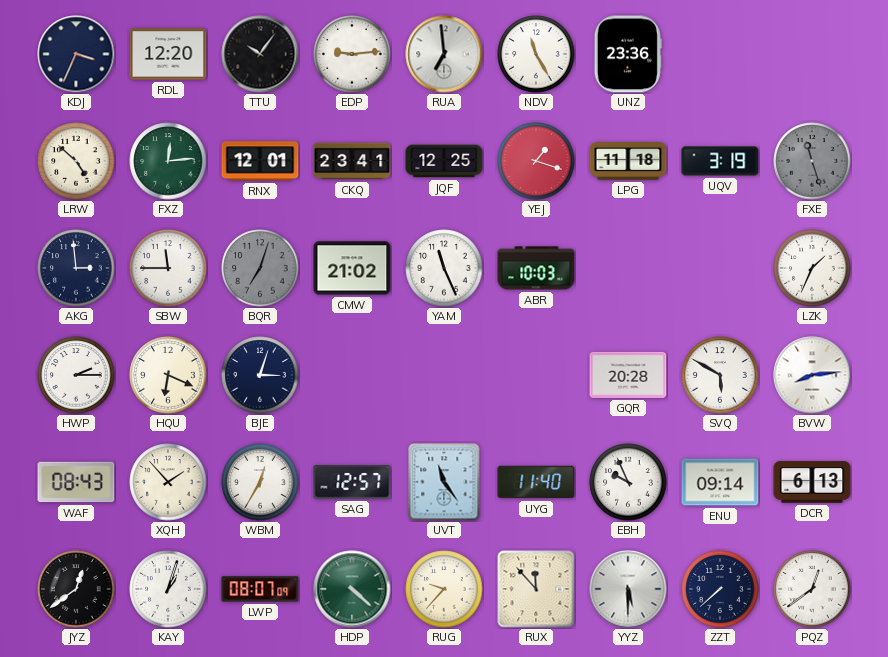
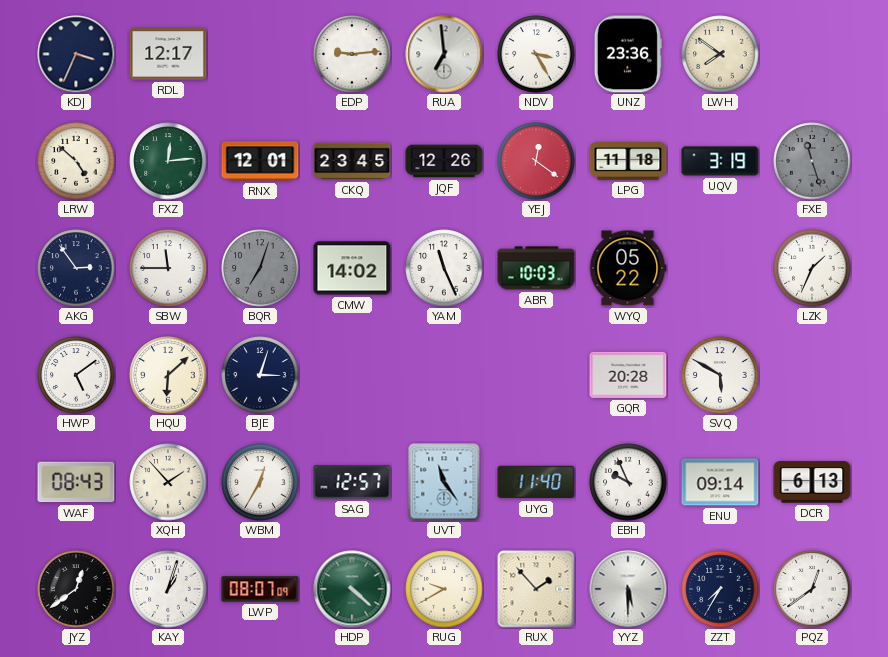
RDL: 12:20 -> 12:17
TTU: 10:06 -> none
NDV: 11:25 -> 3:25
LWH: none -> 7:51
CKQ: 23:41 -> 23:45
JQF: 12:25 -> 12:26
YEJ: 1:18 -> 12:21
AKG: 2:59 -> 2:54
CMW: 21:02 -> 14:02
WYQ: none -> 05:22
HWP: 2:15 -> 5:09
HQU: 6:19 -> 6:08
BVW: 8:14 -> none
RUG: 9:37 -> 9:40
RUX: 11:53 -> 1:53
ZZT: 7:38 -> 7:35
